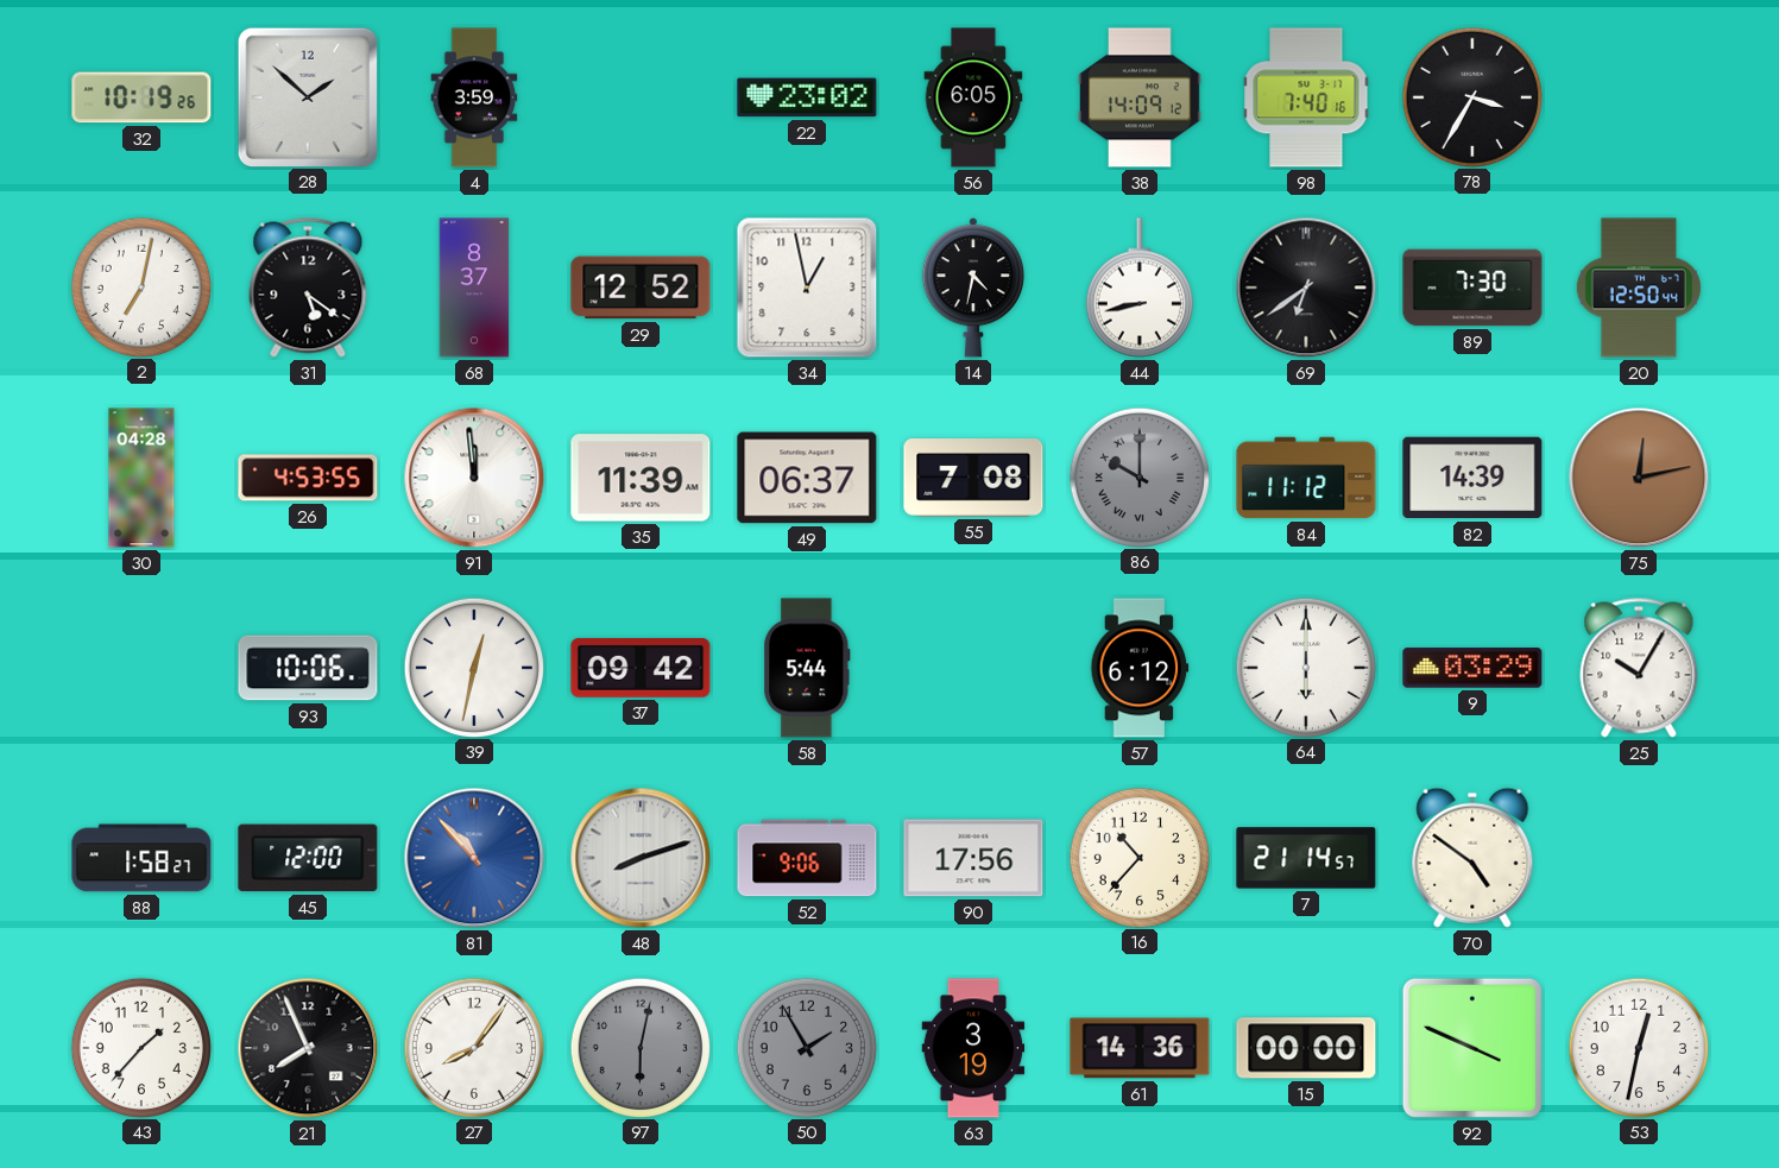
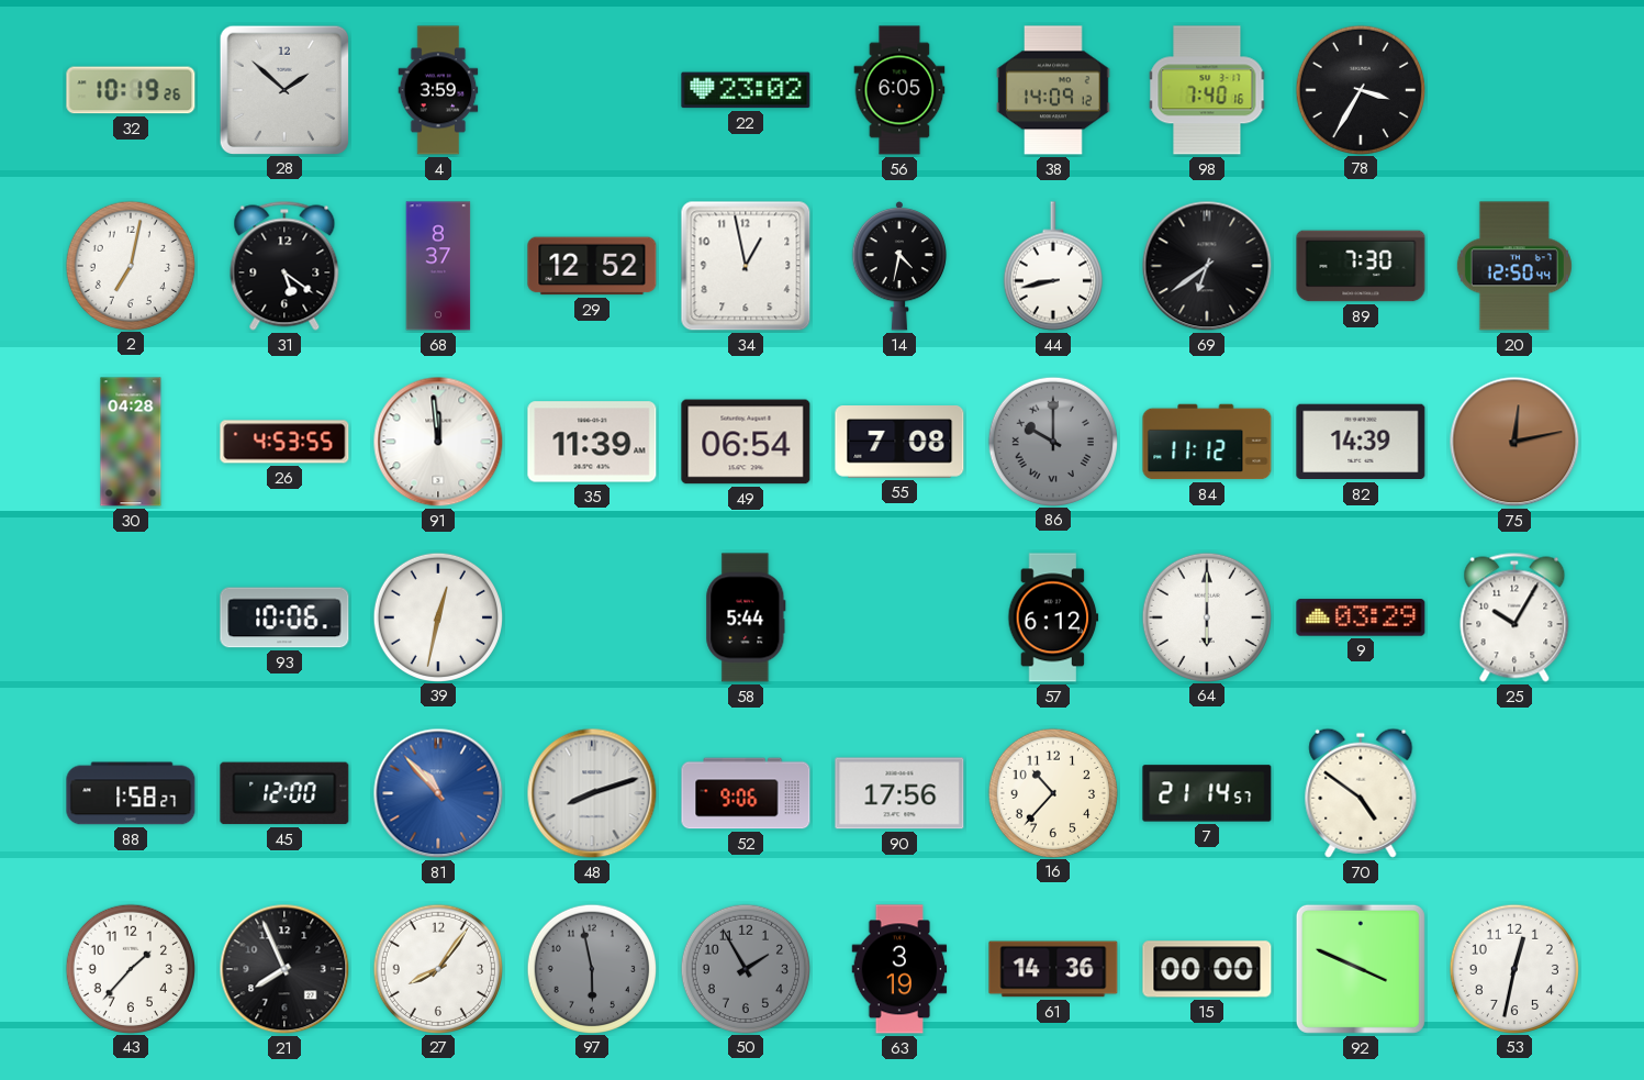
49: 06:37 -> 06:54
37: 09:42 -> none
97: 6:02 -> 5:58
